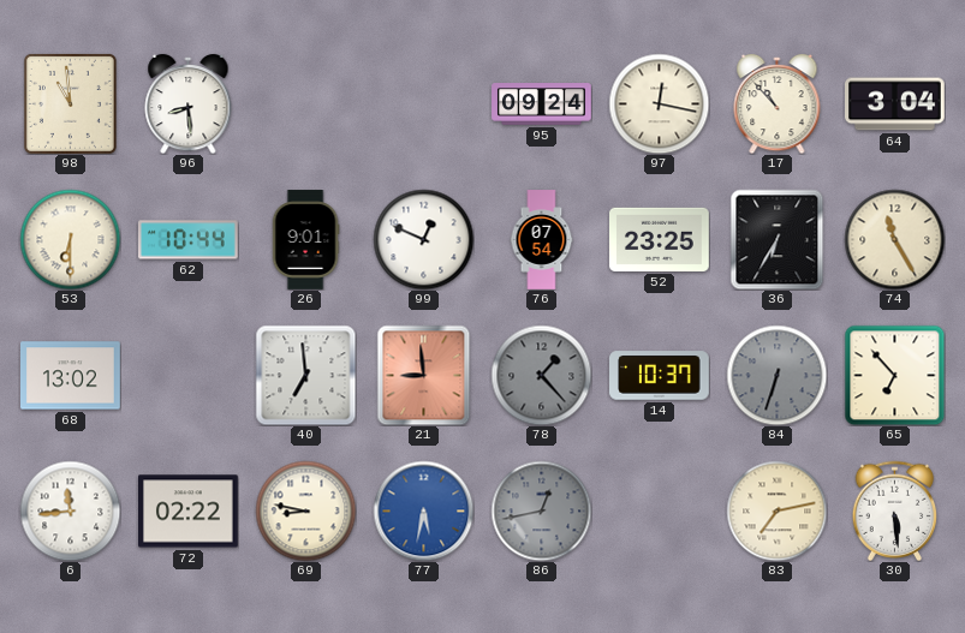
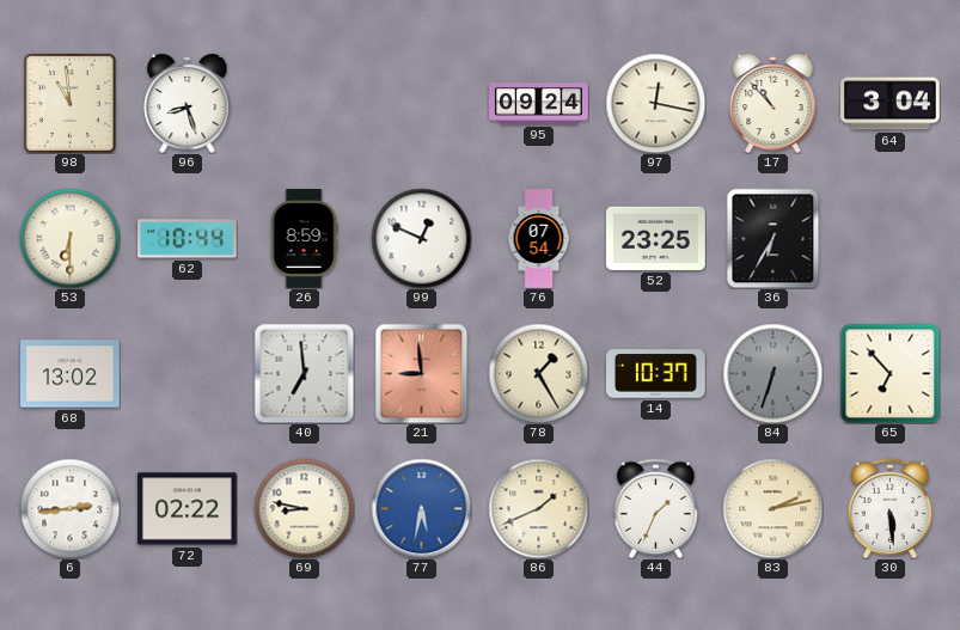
96: 8:29 -> 8:27
26: 9:01 -> 8:59
74: 11:25 -> none
78: 1:23 -> 1:25
78 dial: grey -> cream
6: 11:44 -> 2:44
86: 12:43 -> 1:41
86 dial: grey -> cream
44: none -> 1:34
83: 7:13 -> 2:13
